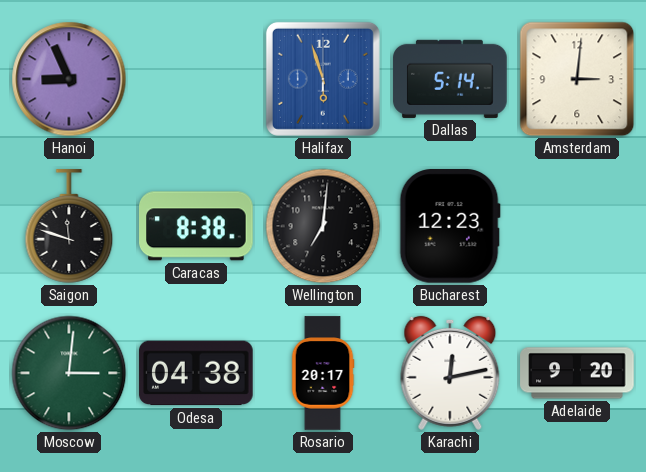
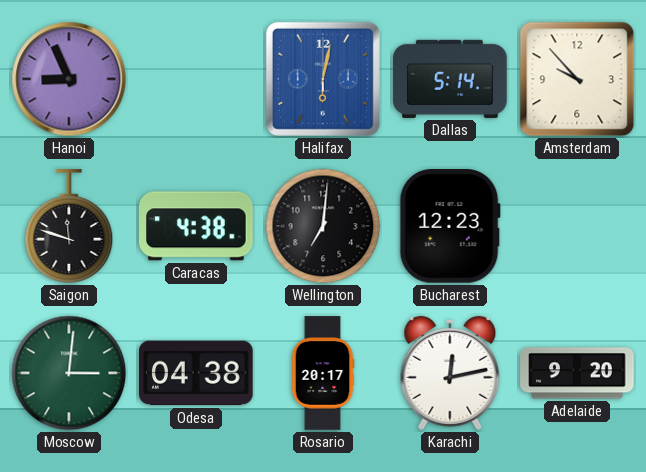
Halifax: 5:57 -> 6:02
Amsterdam: 3:01 -> 9:53
Caracas: 8:38 -> 4:38
